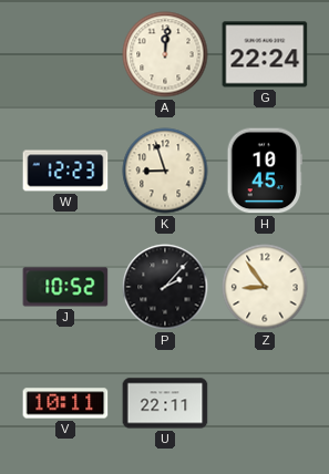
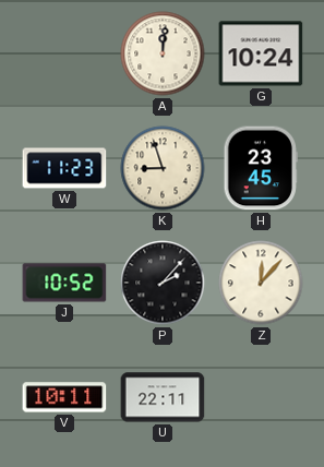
G: 22:24 -> 10:24
W: 12:23 -> 11:23
H: 10:45 -> 23:45
Z: 8:54 -> 12:07
